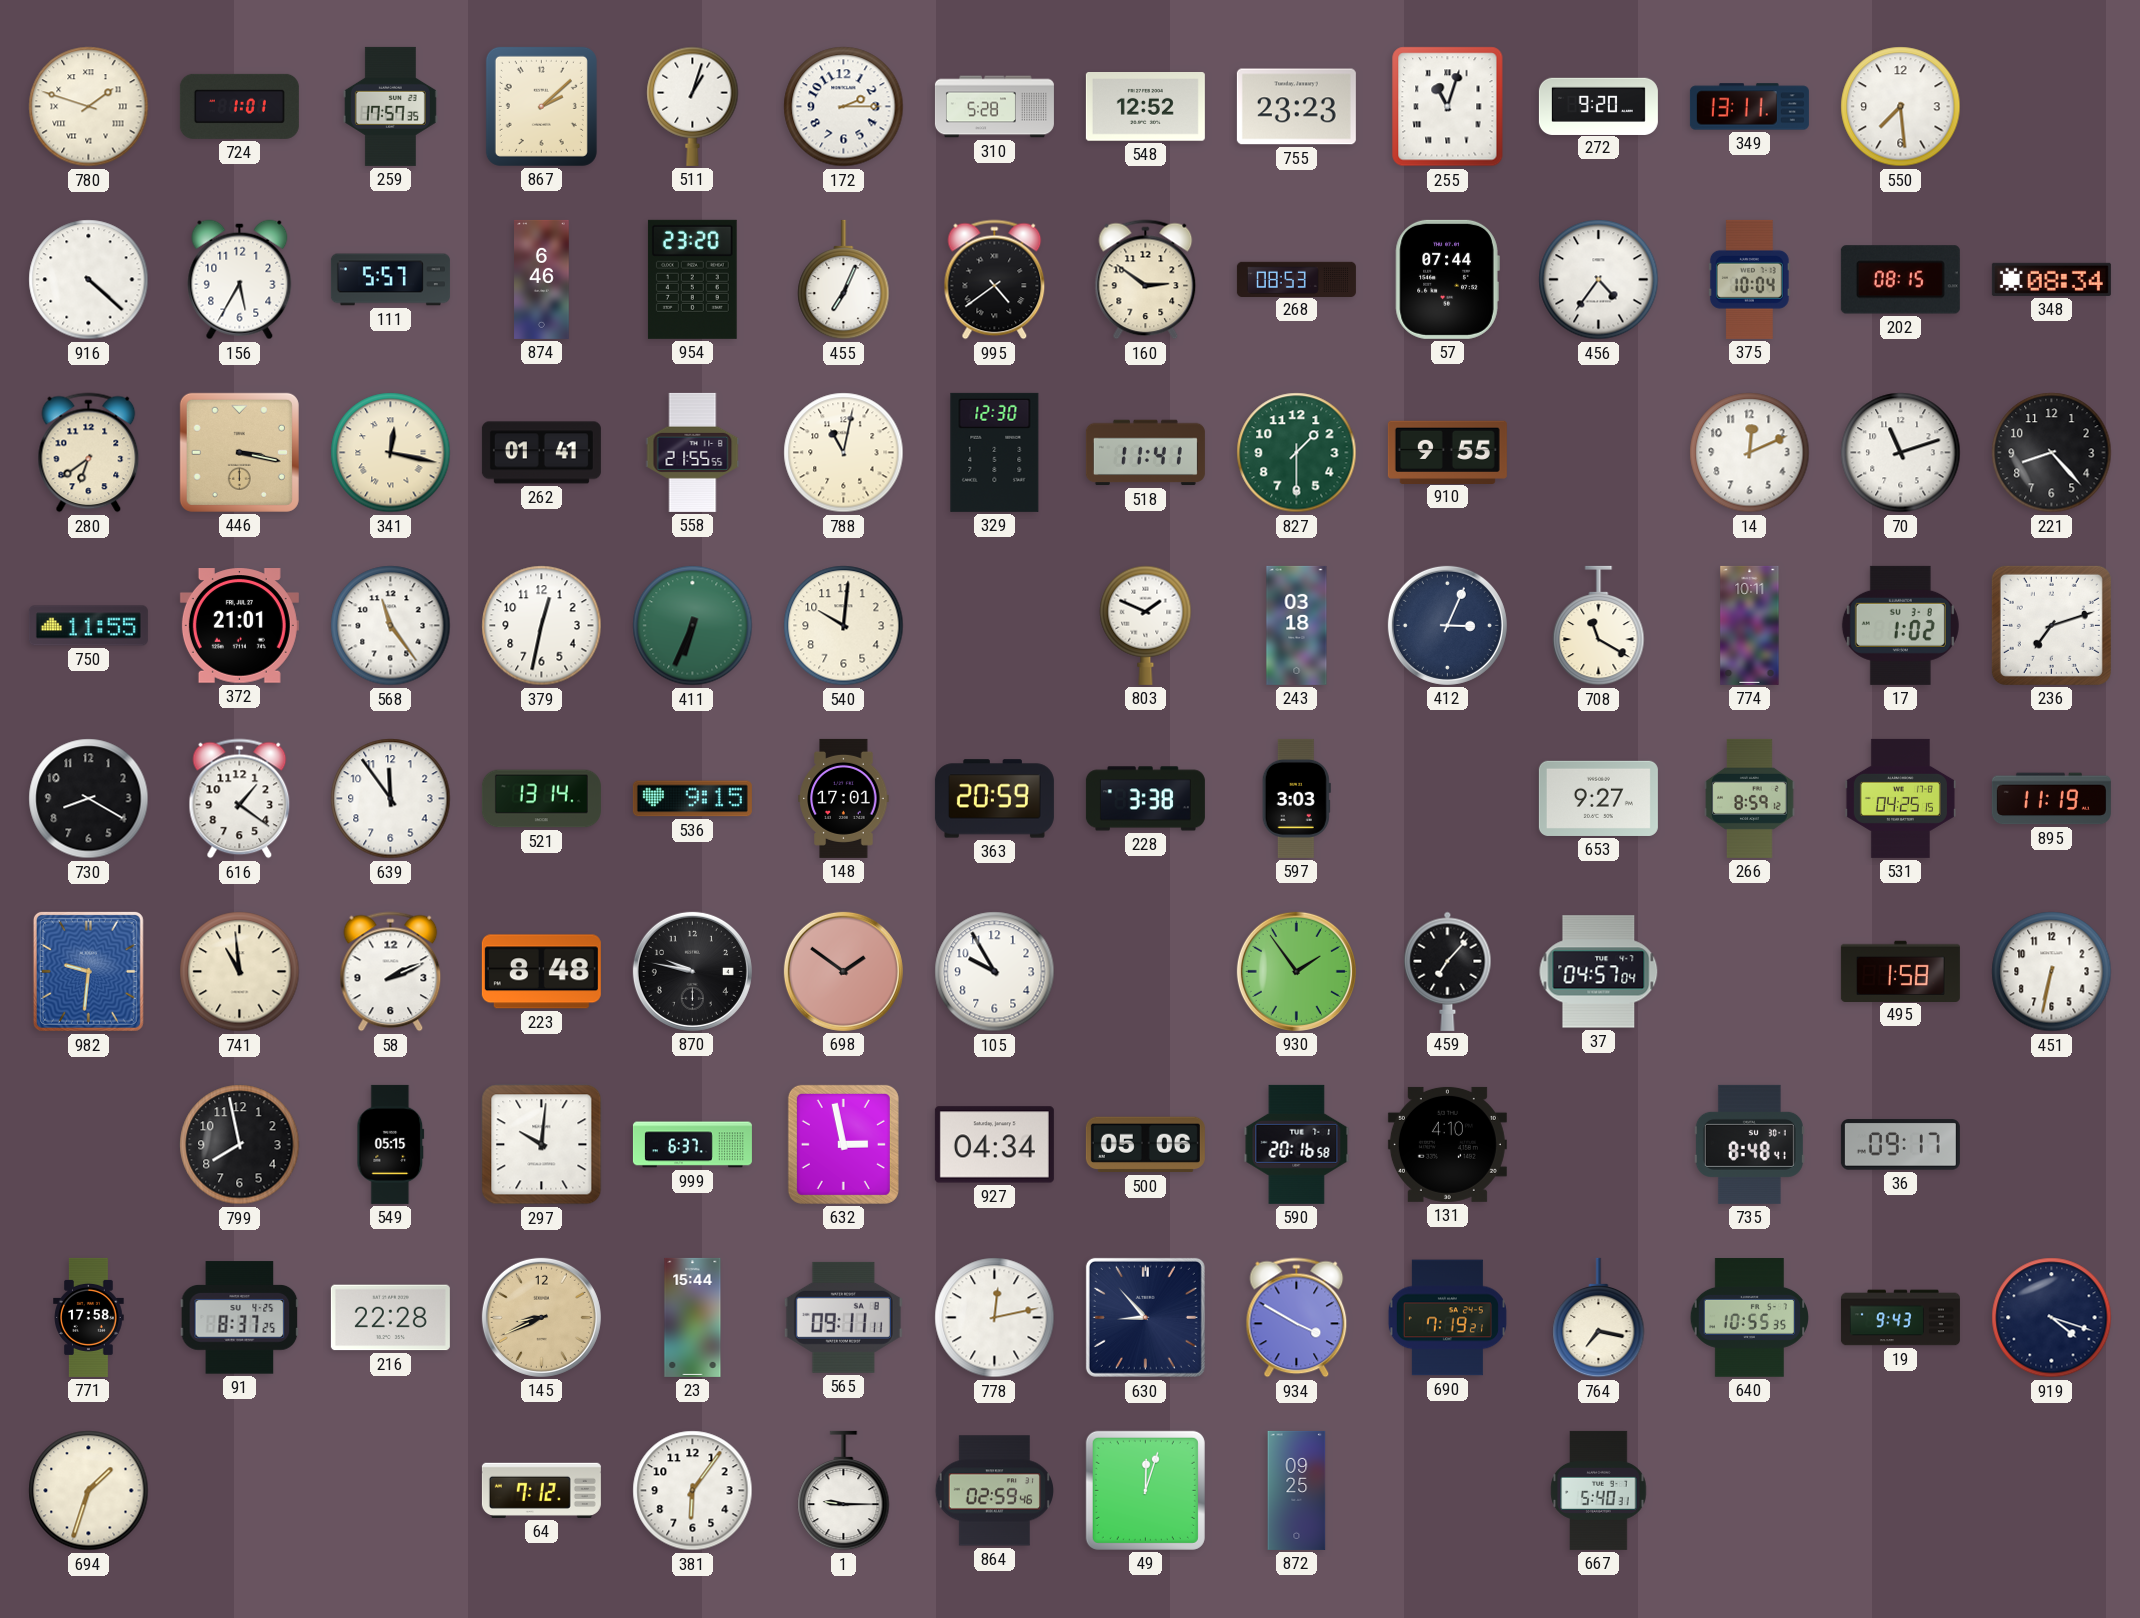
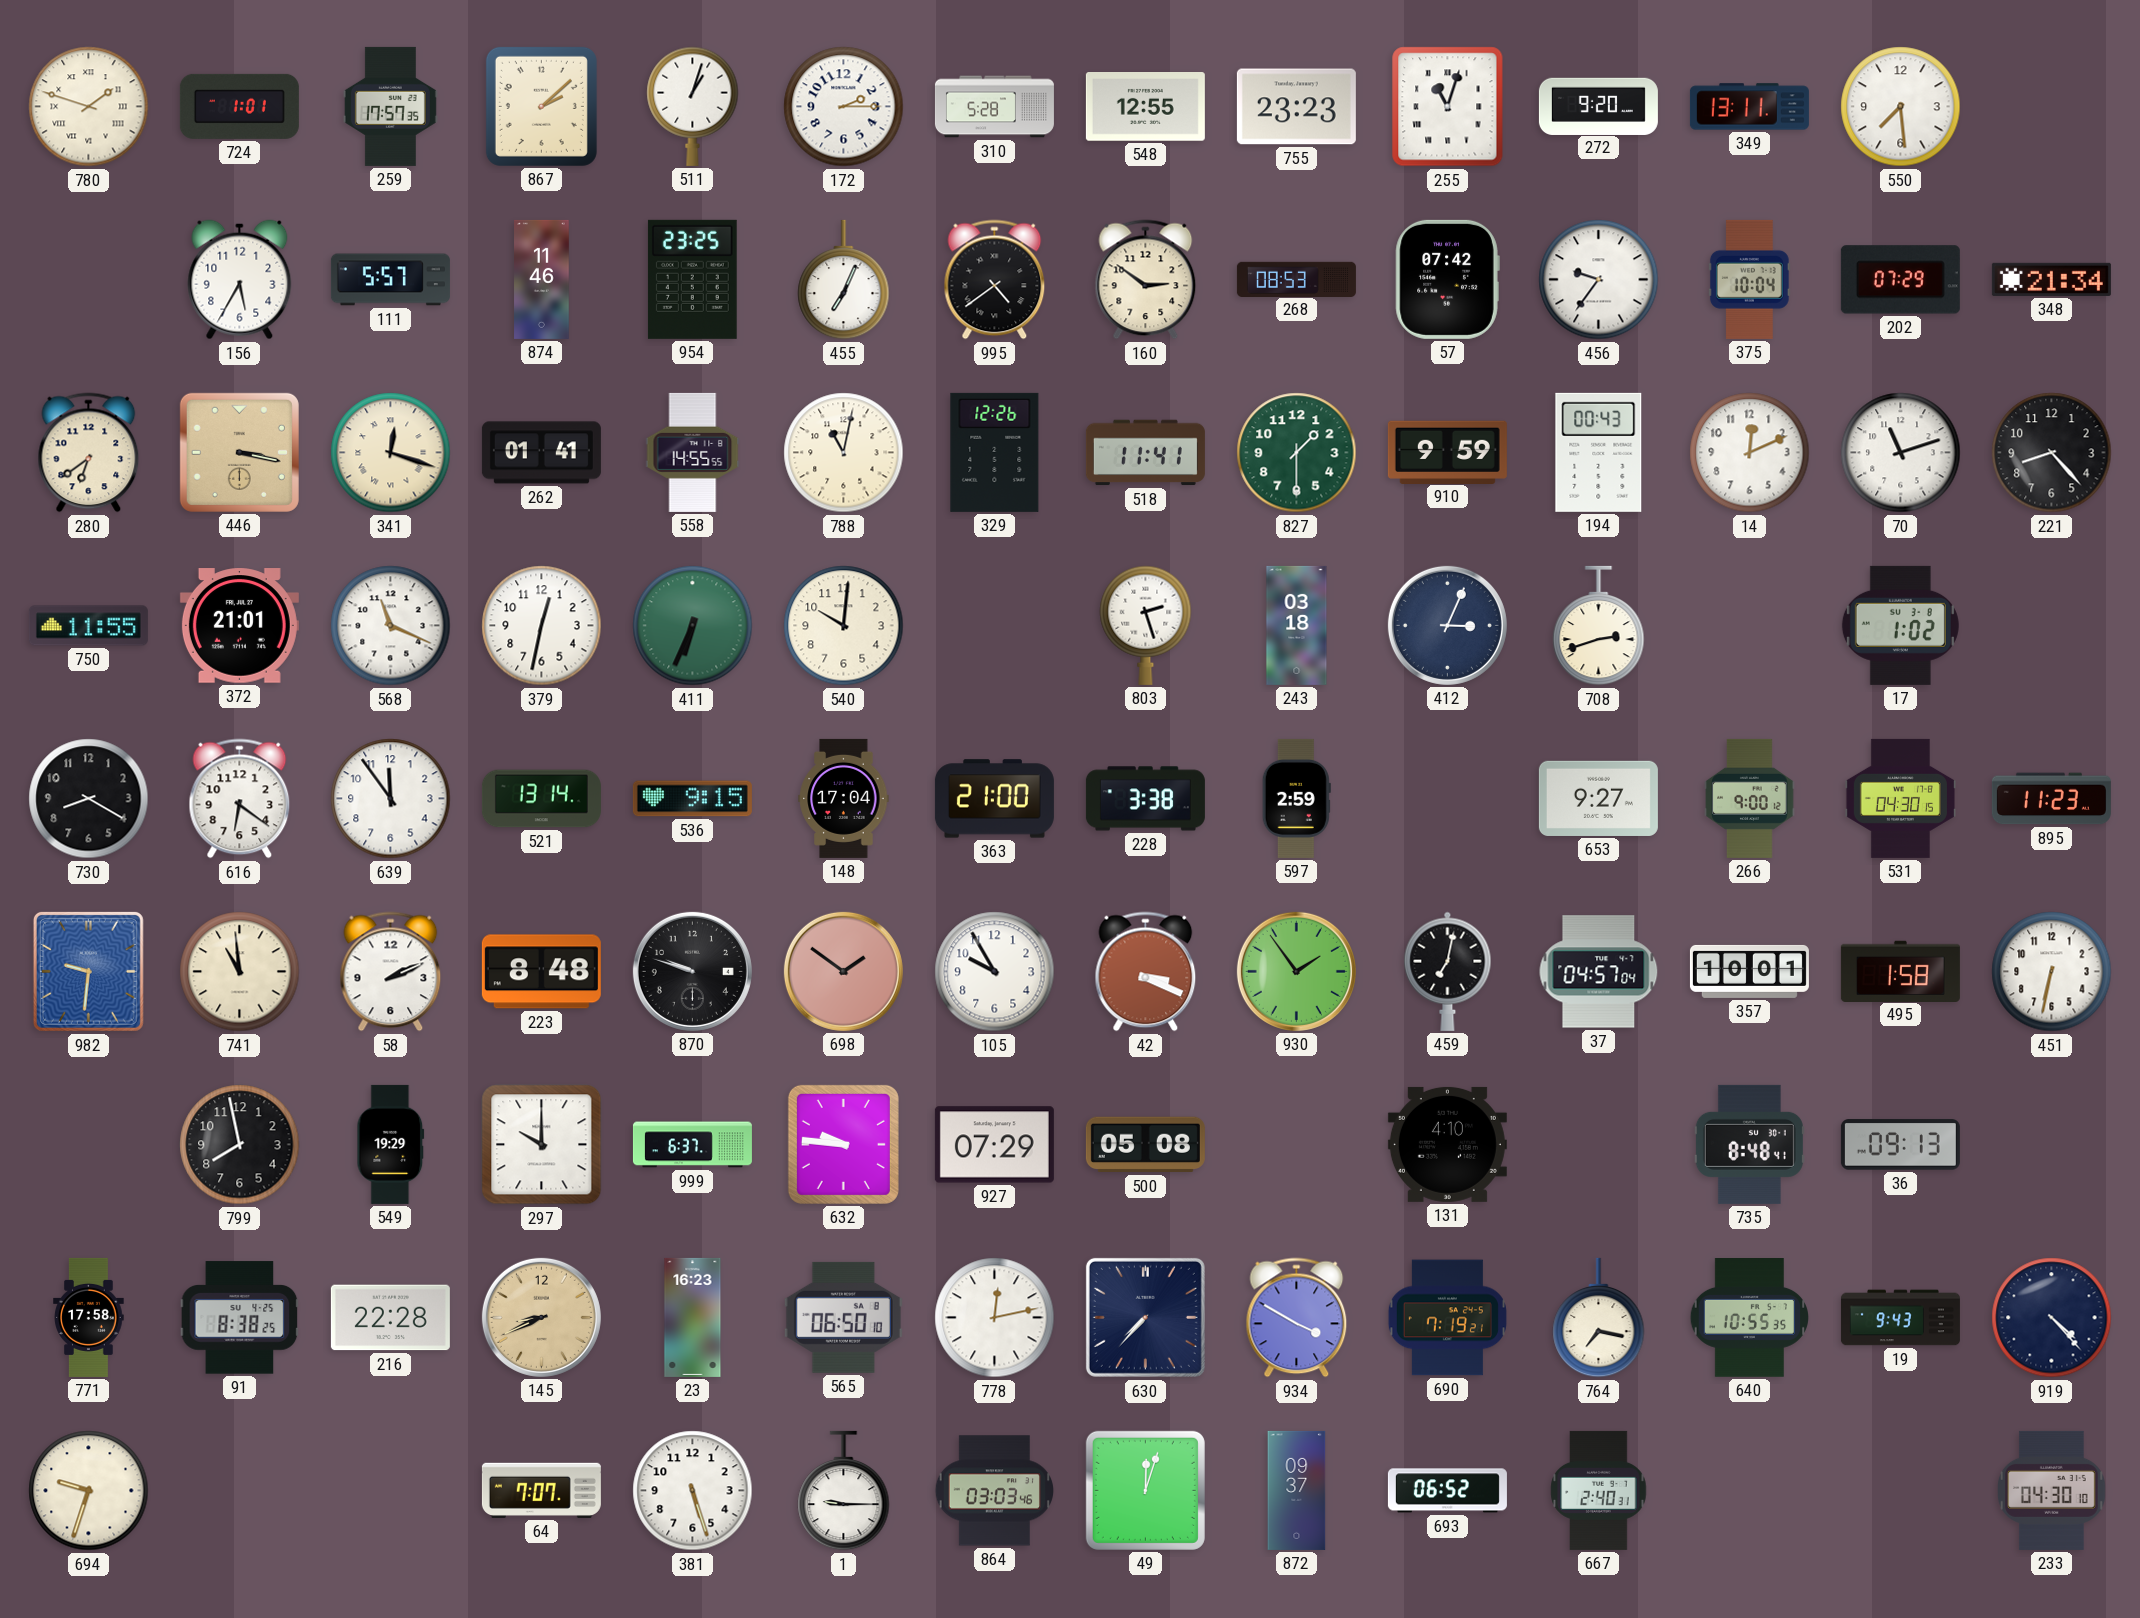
548: 12:52 -> 12:55
916: 4:22 -> none
874: 6:46 -> 11:46
954: 23:20 -> 23:25
57: 07:44 -> 07:42
456: 4:36 -> 9:36
202: 08:15 -> 07:29
348: 08:34 -> 21:34
341: 12:17 -> 12:18
558: 21:55 -> 14:55
329: 12:30 -> 12:26
910: 9:55 -> 9:59
194: none -> 00:43
568: 11:24 -> 11:19
803: 1:49 -> 2:27
708: 11:20 -> 2:42
774: 10:11 -> none
236: 7:12 -> none
616: 1:21 -> 6:21
148: 17:01 -> 17:04
363: 20:59 -> 21:00
597: 3:03 -> 2:59
266: 8:59 -> 9:00
531: 04:25 -> 04:30
895: 11:19 -> 11:23
870: 9:47 -> 9:48
42: none -> 3:19
459: 7:07 -> 7:02
357: none -> 10:01
549: 05:15 -> 19:29
297: 10:01 -> 10:00
632: 2:58 -> 9:46
927: 04:34 -> 07:29
500: 05:06 -> 05:08
590: 20:16 -> none
36: 09:17 -> 09:13
91: 8:37 -> 8:38
23: 15:44 -> 16:23
565: 09:11 -> 06:50
630: 8:53 -> 7:37
919: 4:18 -> 4:23
694: 1:33 -> 9:33
64: 7:12 -> 7:07
381: 6:06 -> 5:27
864: 02:59 -> 03:03
872: 09:25 -> 09:37
693: none -> 06:52
667: 5:40 -> 2:40
233: none -> 04:30
